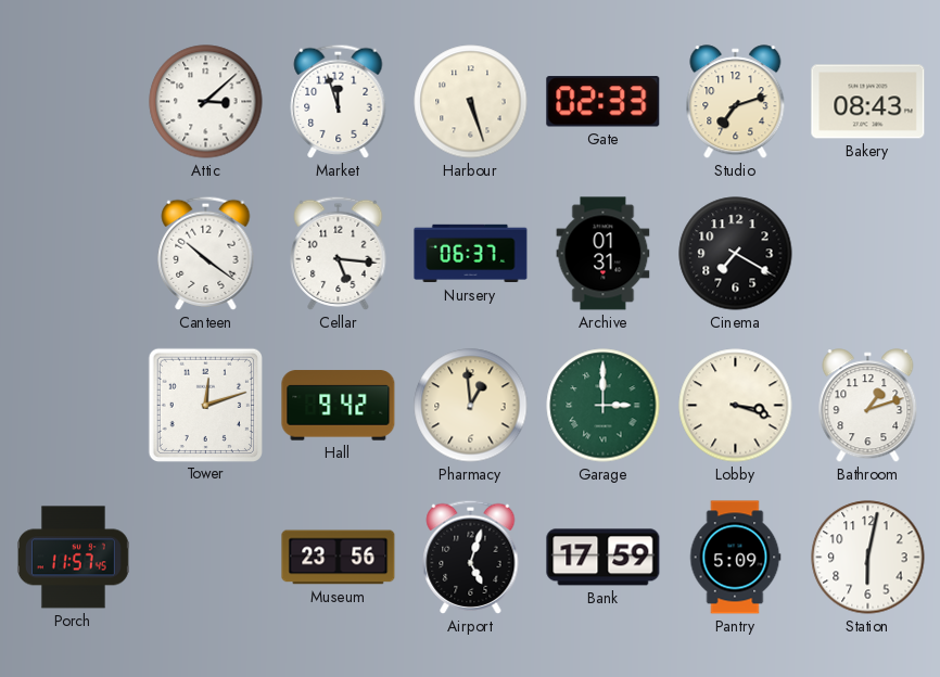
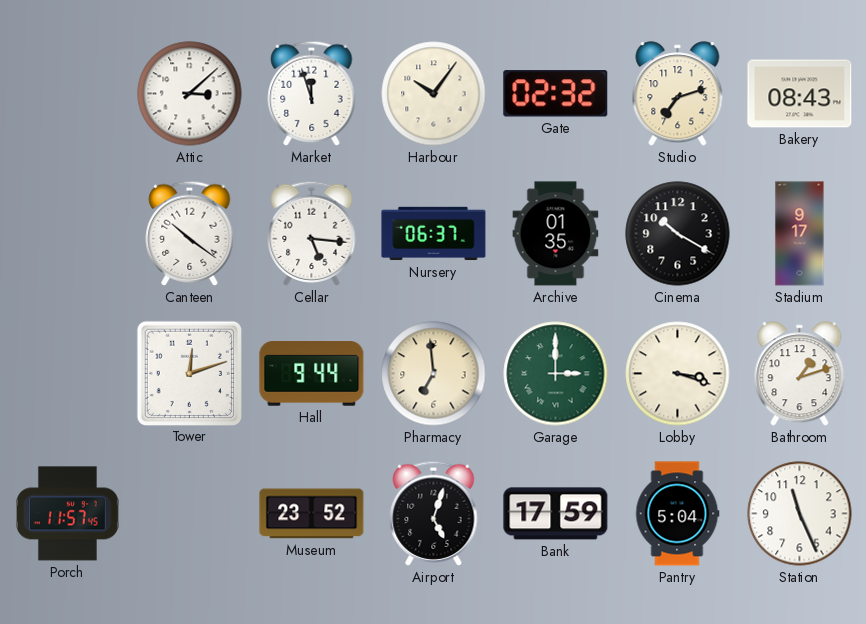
Harbour: 5:27 -> 10:06
Gate: 02:33 -> 02:32
Archive: 01:31 -> 01:35
Cinema: 7:20 -> 10:20
Stadium: none -> 9:17
Hall: 9:42 -> 9:44
Pharmacy: 12:59 -> 6:59
Museum: 23:56 -> 23:52
Pantry: 5:09 -> 5:04
Station: 6:02 -> 11:26
